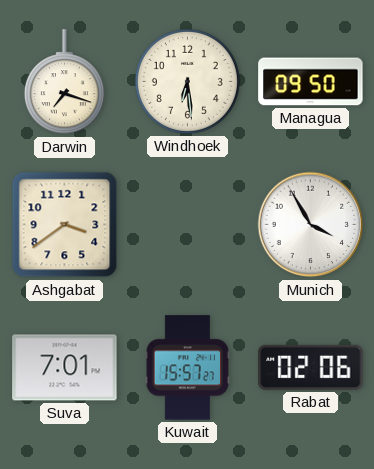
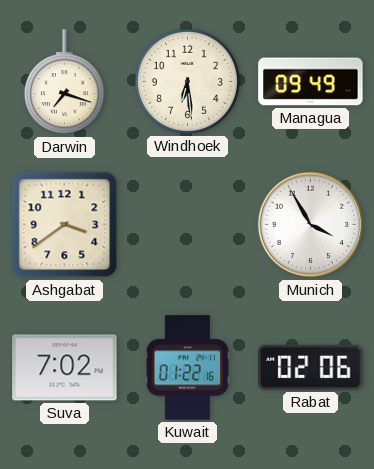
Managua: 09:50 -> 09:49
Suva: 7:01 -> 7:02
Kuwait: 15:57 -> 01:22
